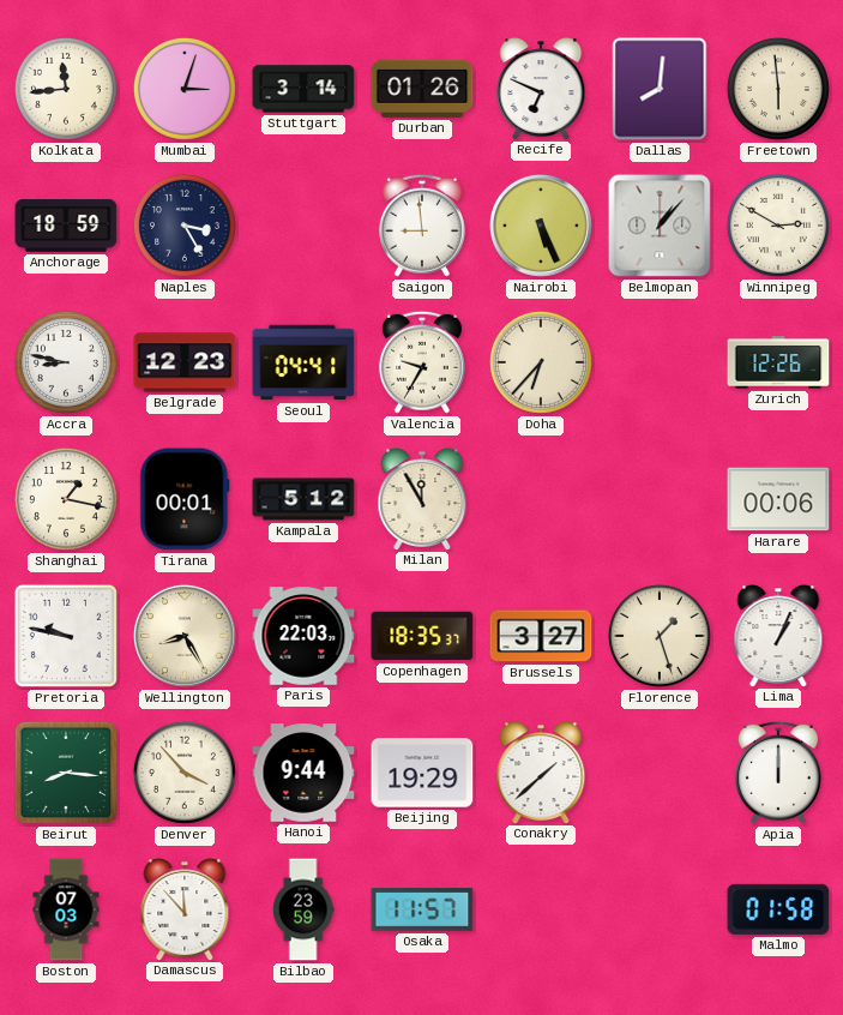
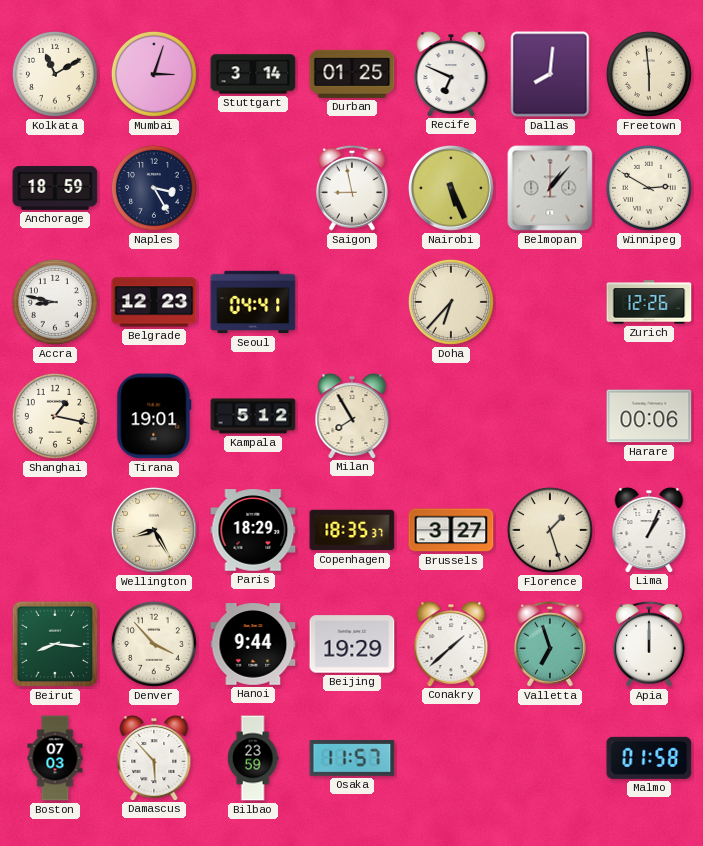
Kolkata: 11:44 -> 11:10
Durban: 01:26 -> 01:25
Saigon: 8:59 -> 8:58
Valencia: 9:35 -> none
Tirana: 00:01 -> 19:01
Milan: 11:55 -> 7:55
Pretoria: 9:47 -> none
Paris: 22:03 -> 18:29
Valletta: none -> 6:57
Damascus: 11:53 -> 5:53
